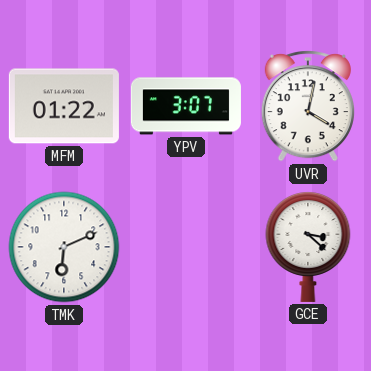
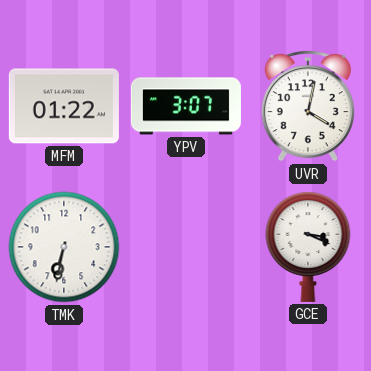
TMK: 6:11 -> 6:32
GCE: 3:22 -> 3:19
